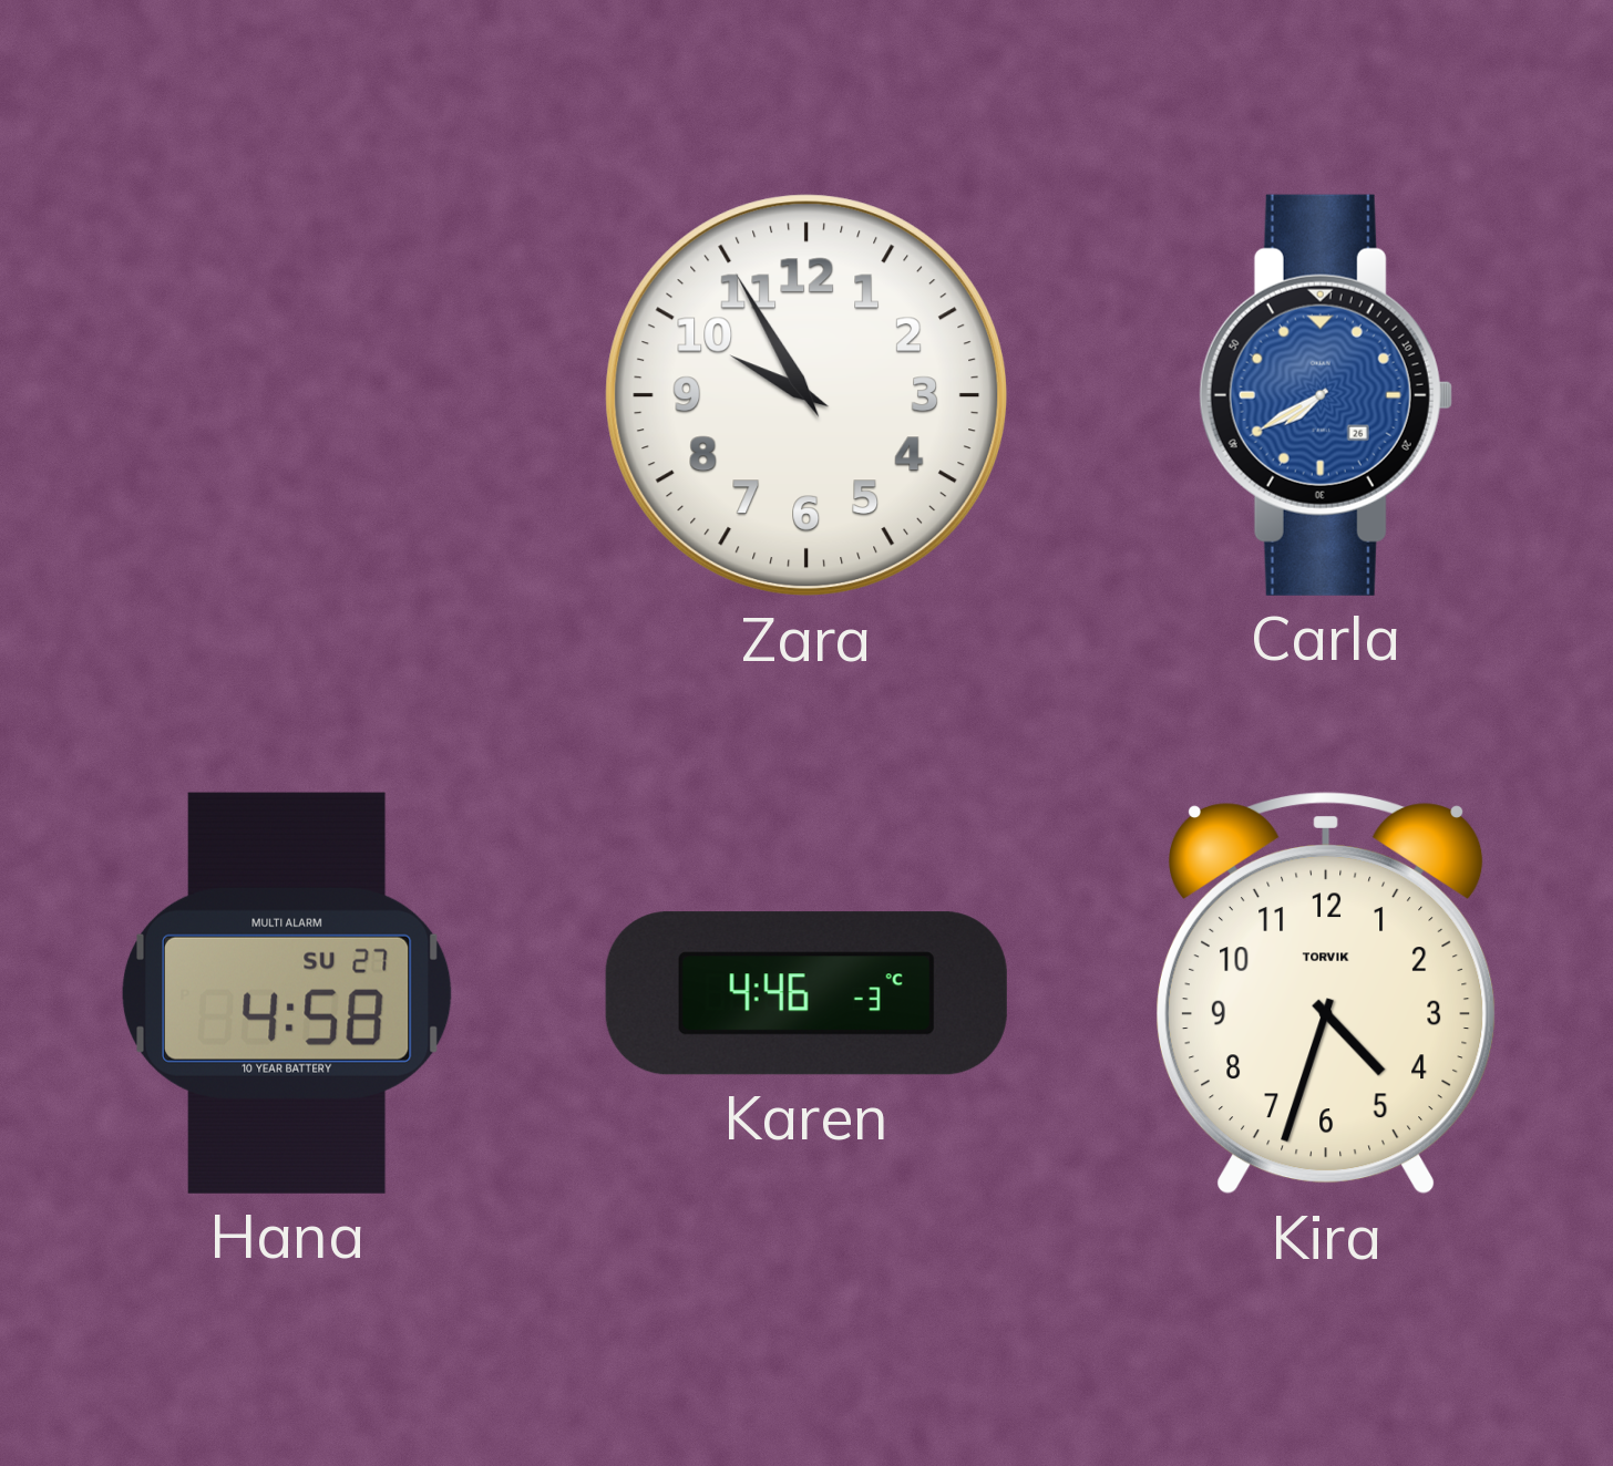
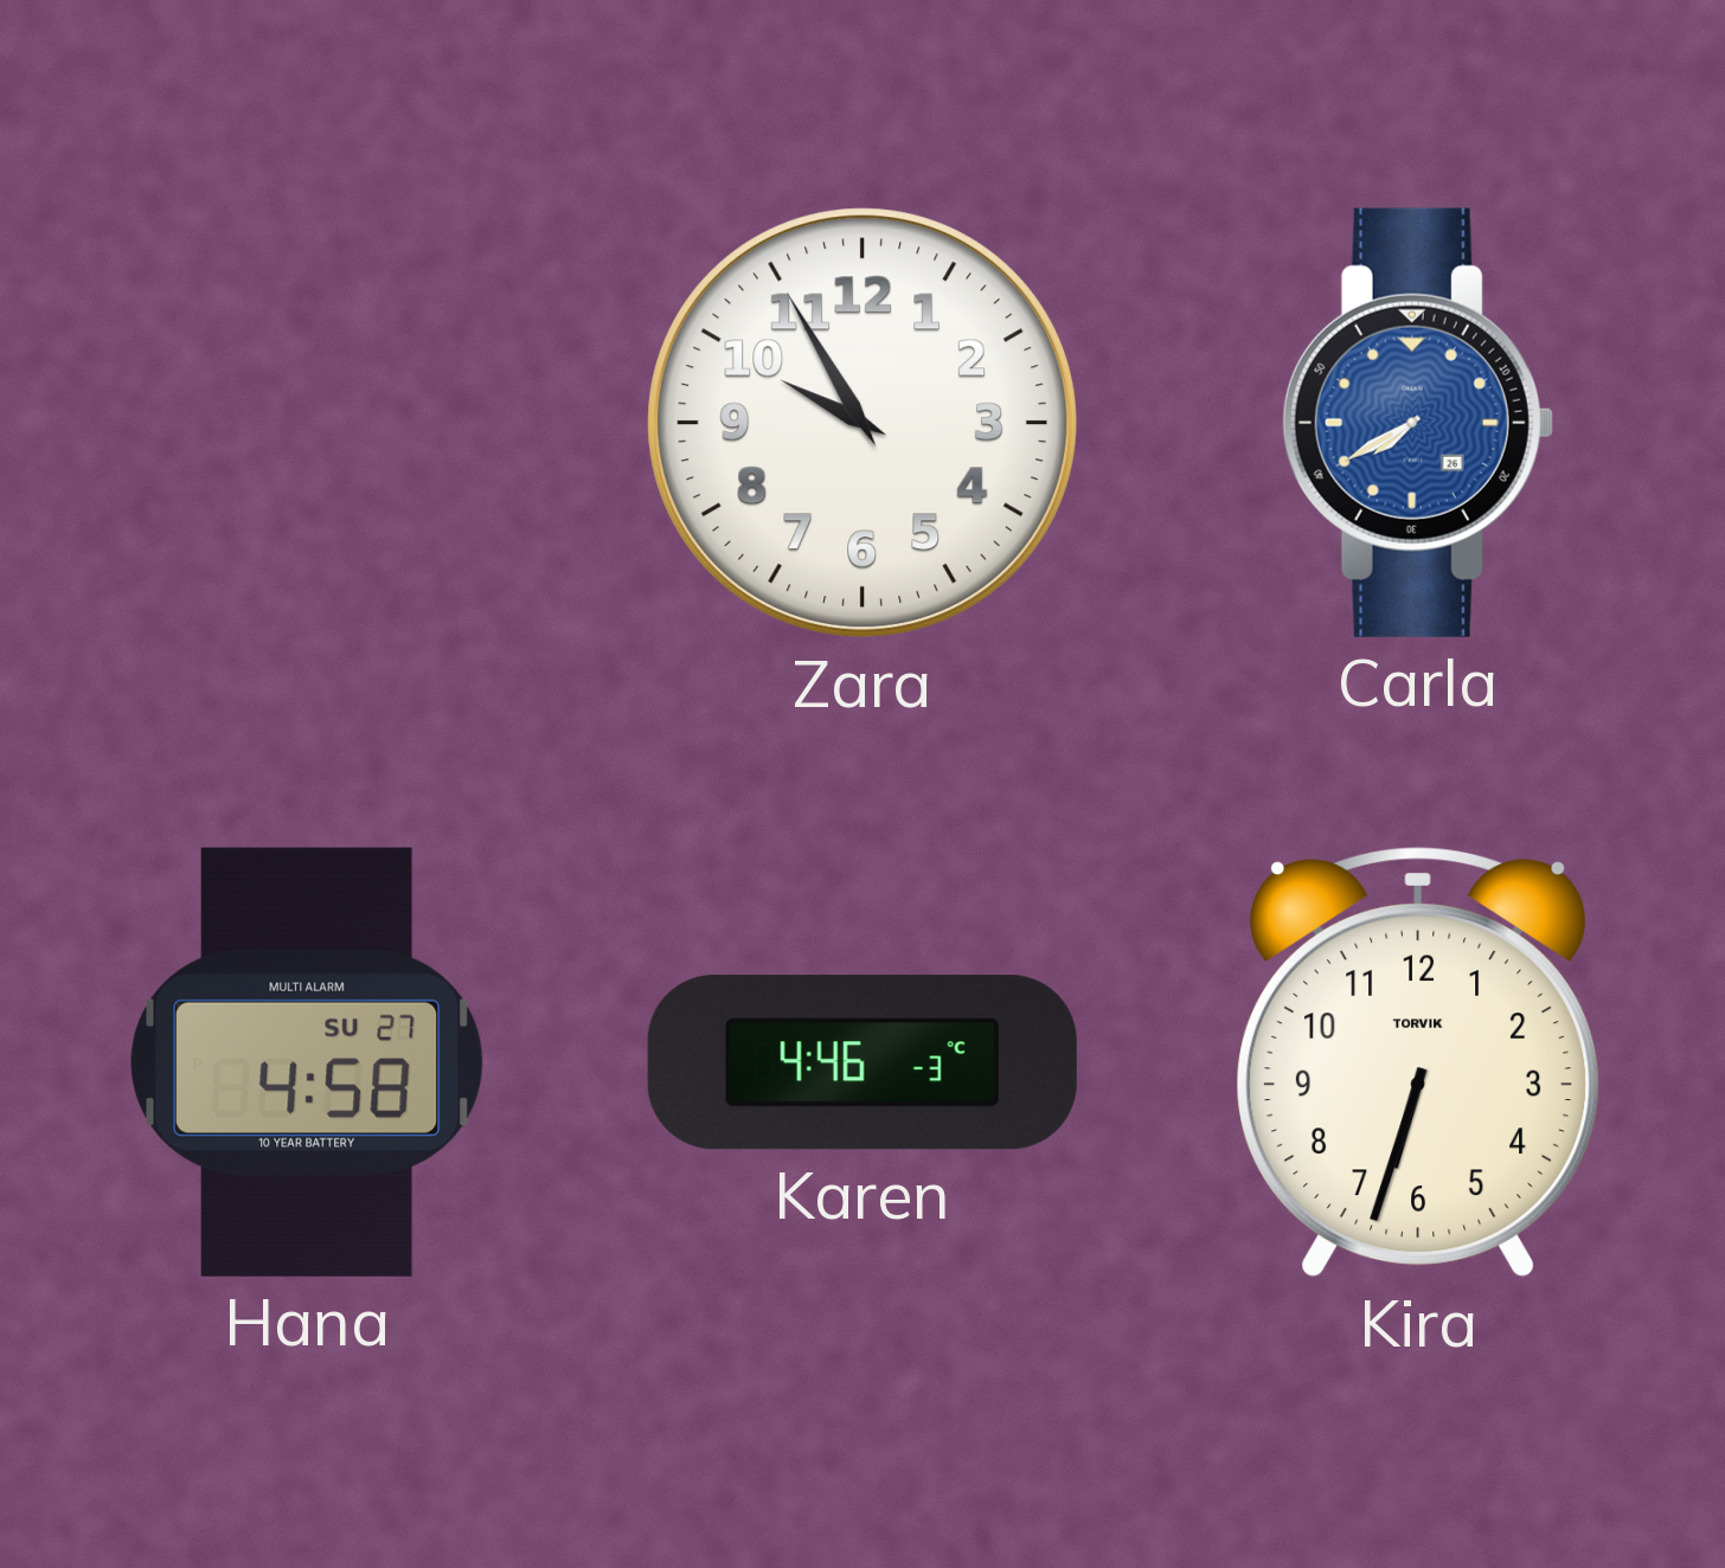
Kira: 4:33 -> 6:33
